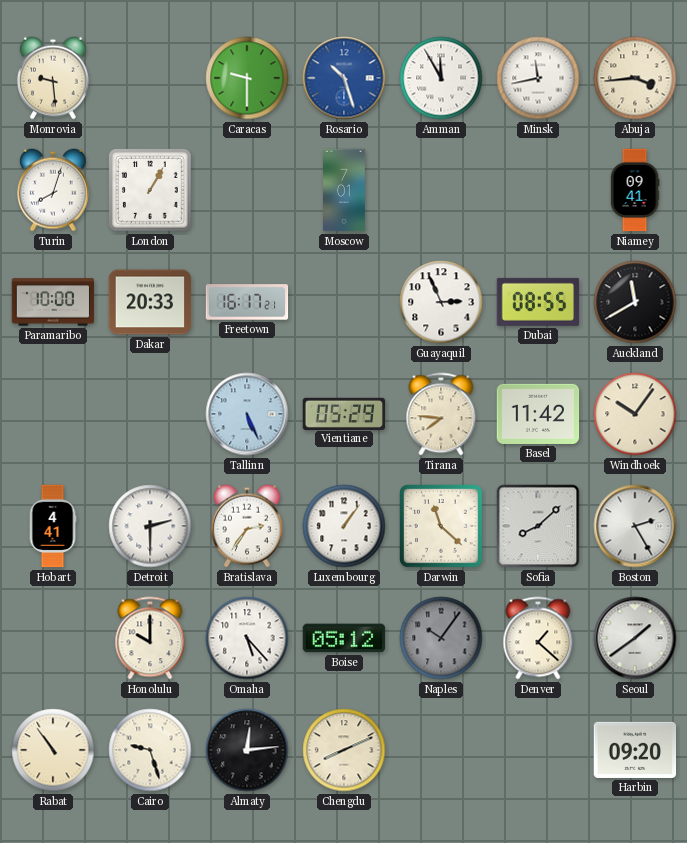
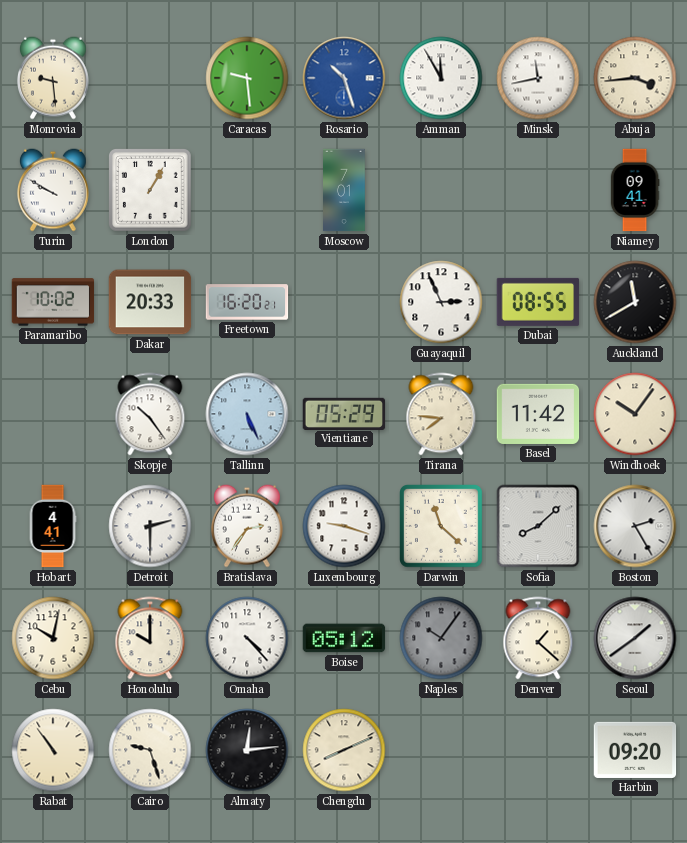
Caracas: 9:30 -> 9:29
Turin: 8:03 -> 9:50
Paramaribo: 10:00 -> 10:02
Freetown: 16:17 -> 16:20
Skopje: none -> 10:24
Luxembourg: 1:06 -> 9:18
Cebu: none -> 10:02
Omaha: 5:23 -> 4:23
